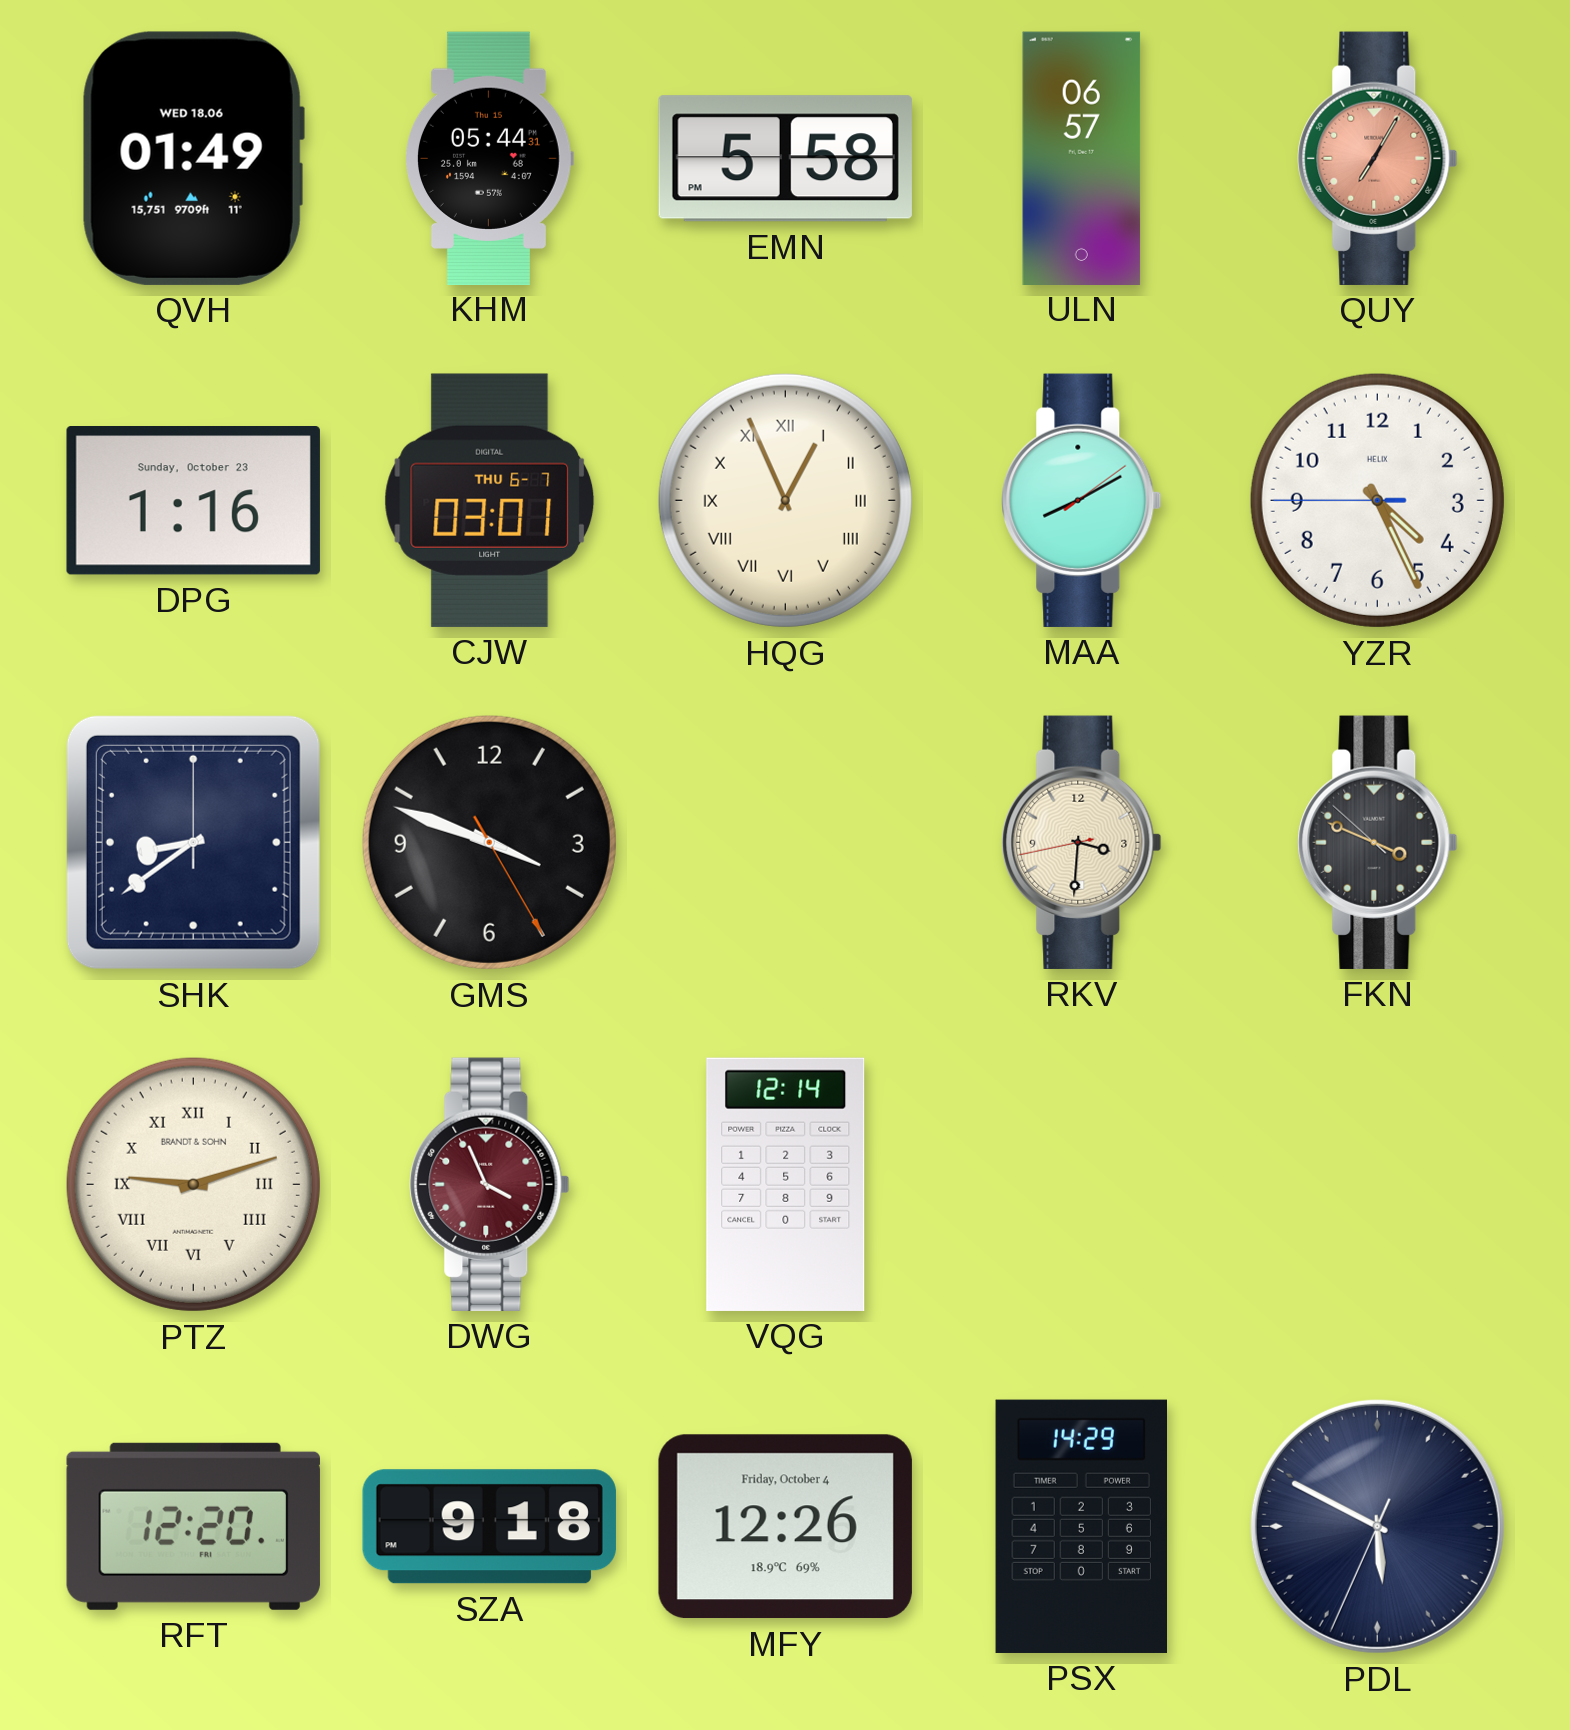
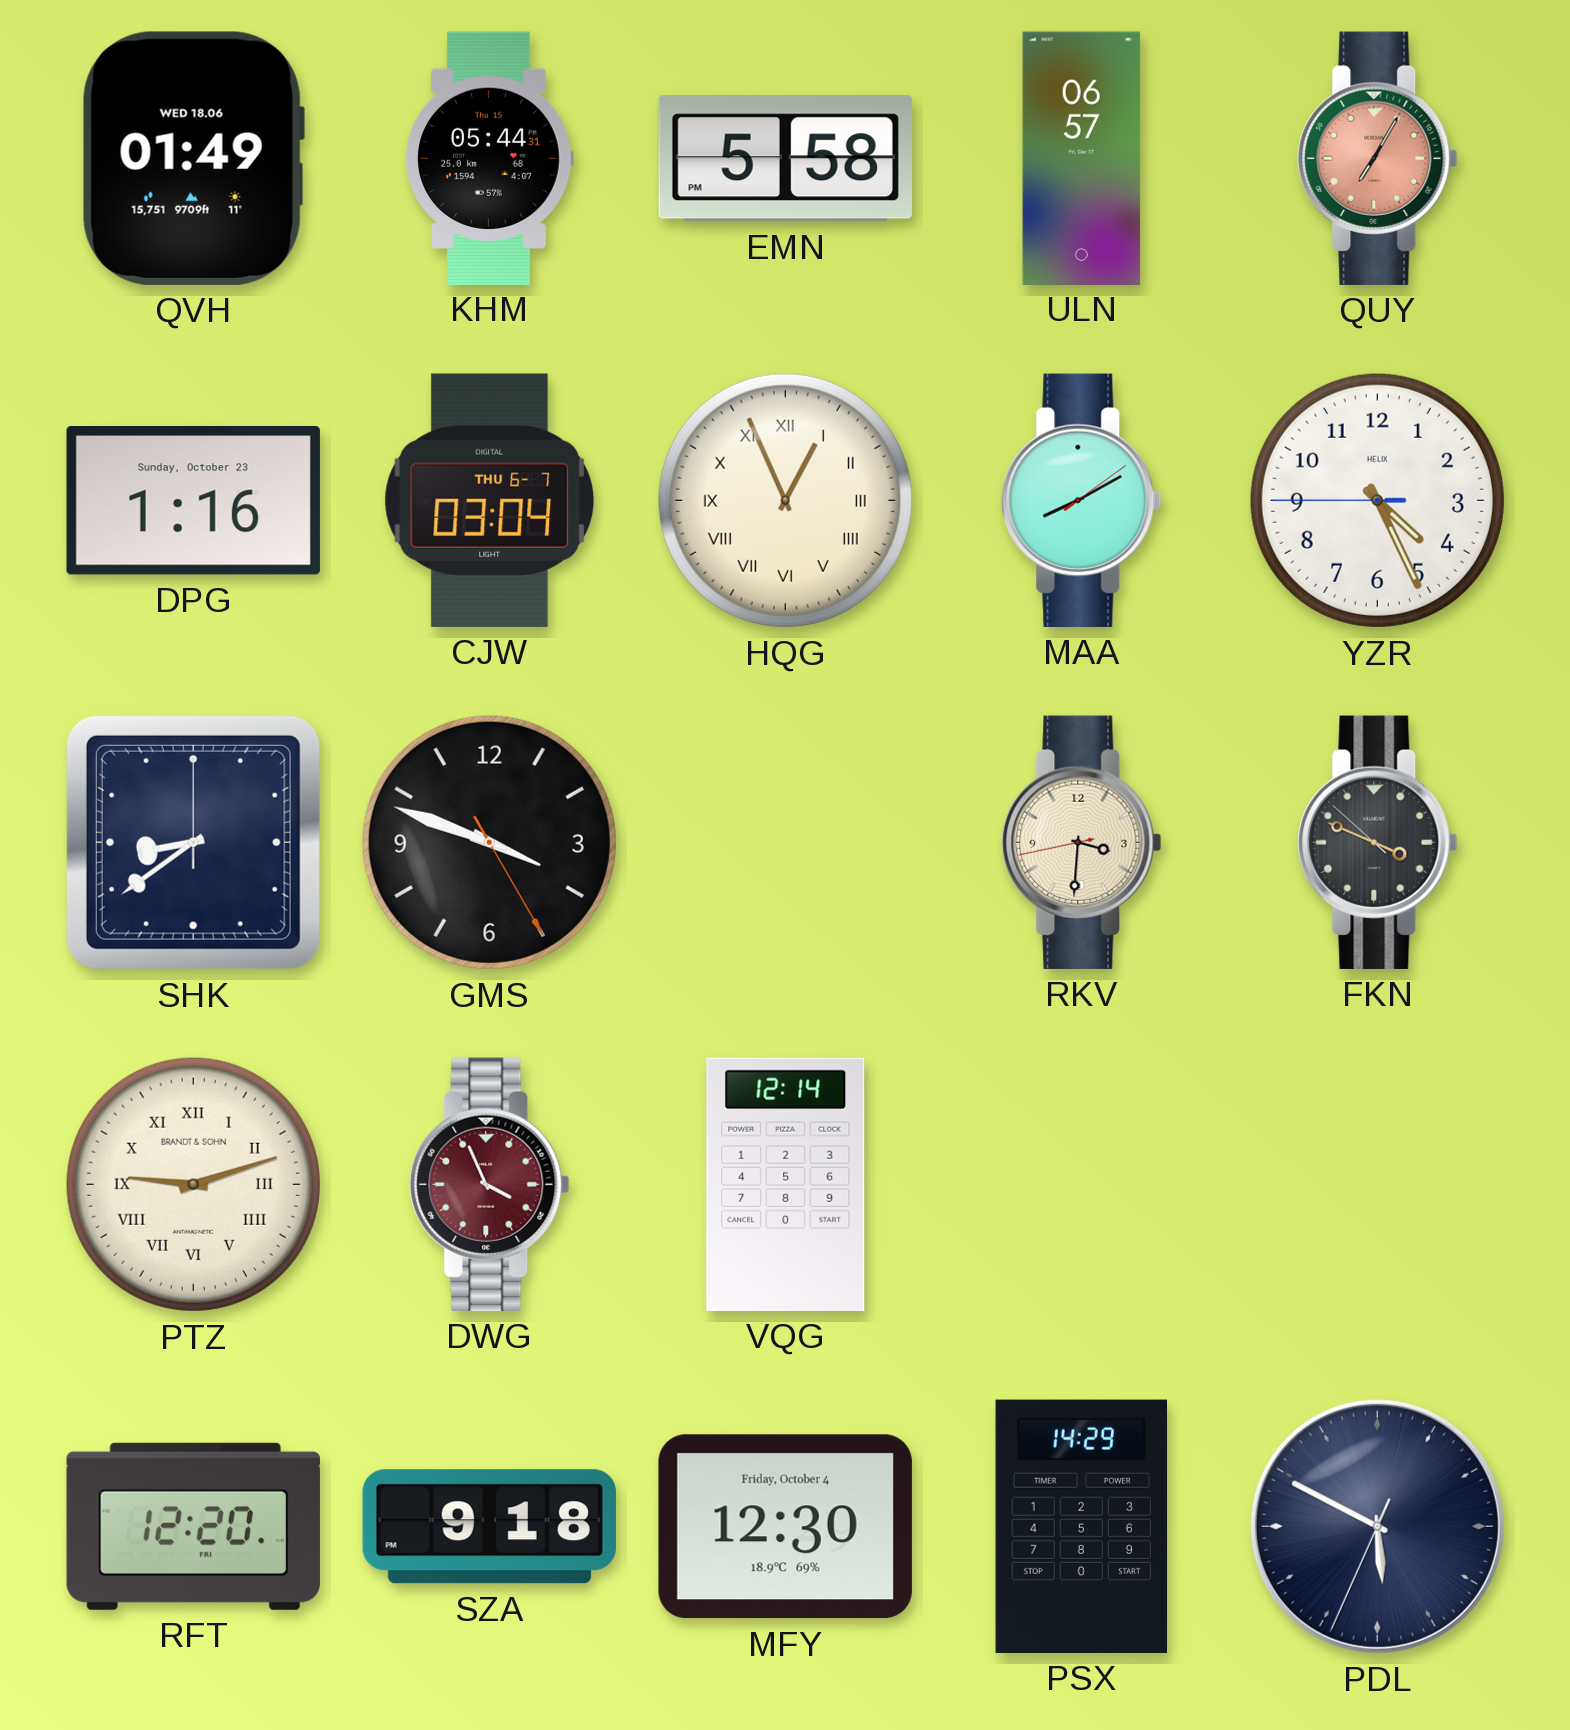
CJW: 03:01 -> 03:04
MFY: 12:26 -> 12:30
